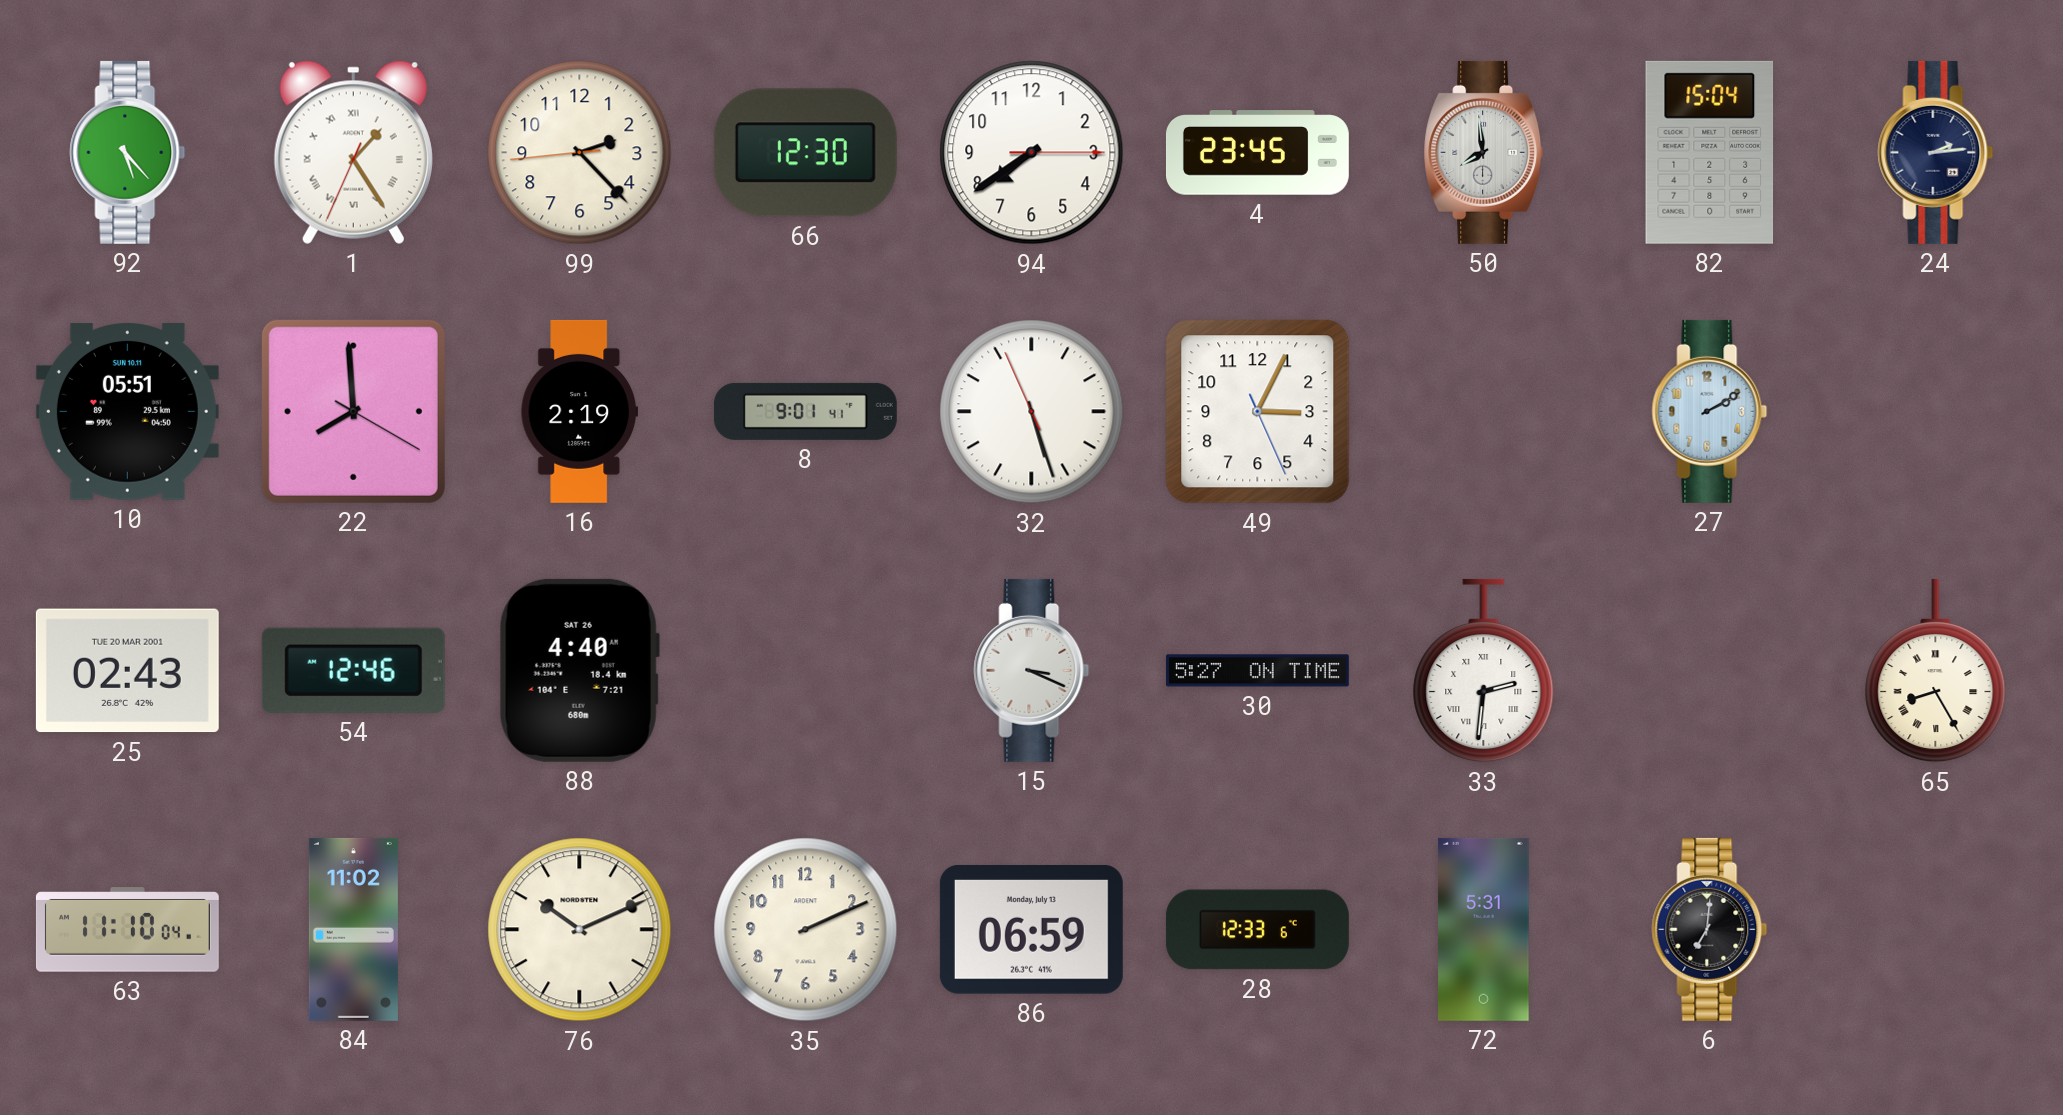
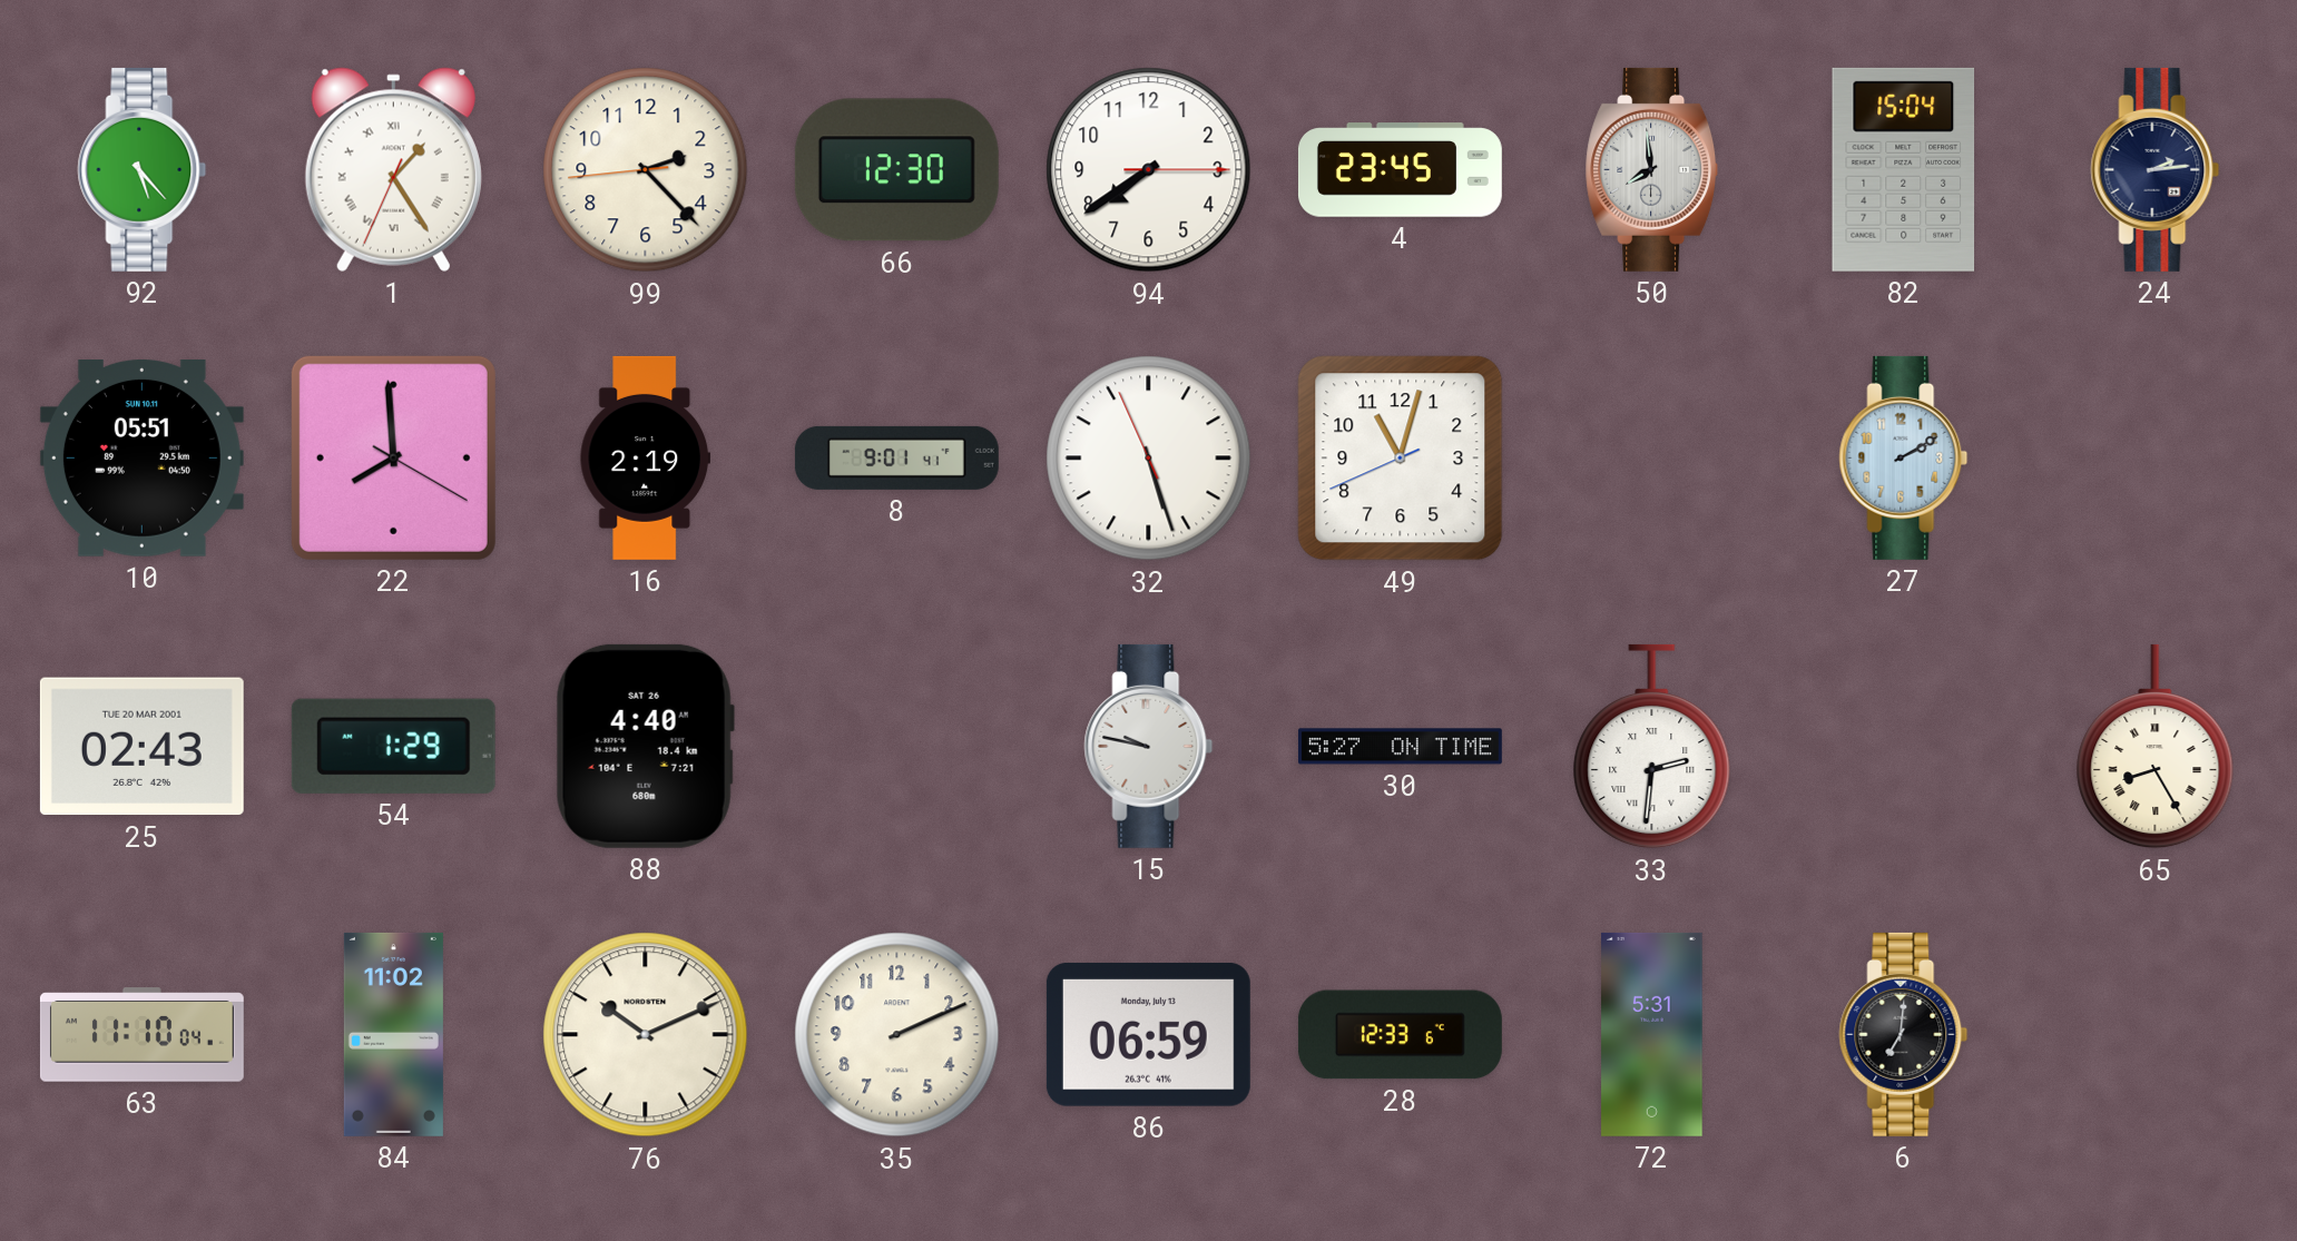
49: 3:04 -> 11:02
54: 12:46 -> 1:29
15: 3:19 -> 9:47
